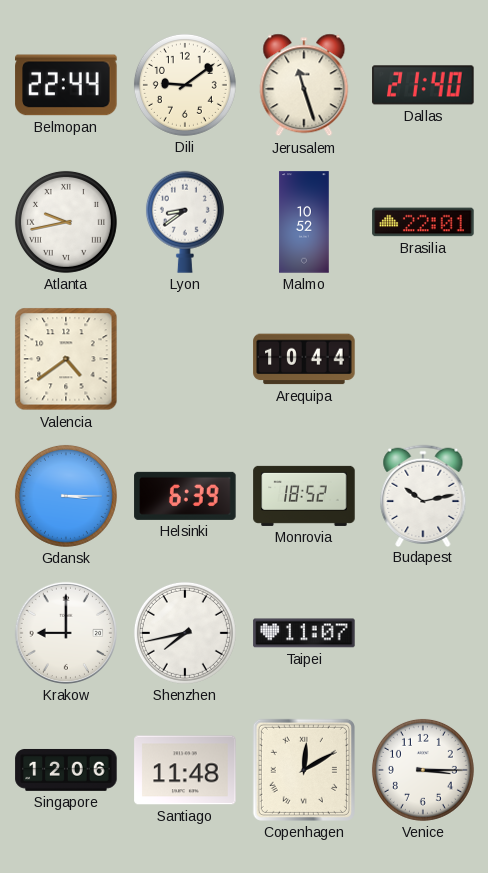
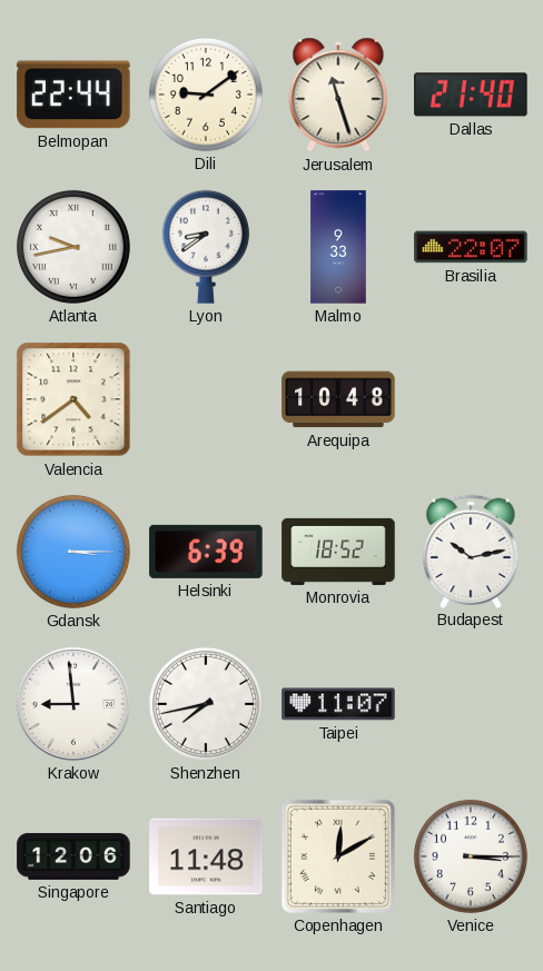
Malmo: 10:52 -> 9:33
Brasilia: 22:01 -> 22:07
Arequipa: 10:44 -> 10:48
Krakow: 9:00 -> 8:59
